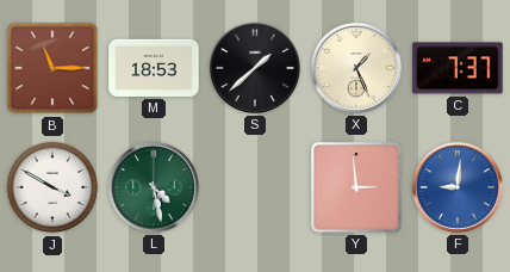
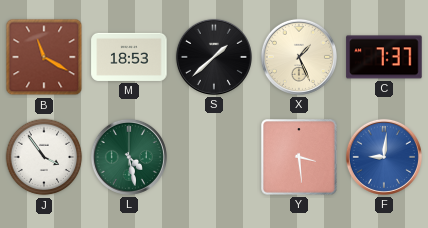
B: 11:15 -> 11:20
J: 3:50 -> 3:54
Y: 2:59 -> 3:29
